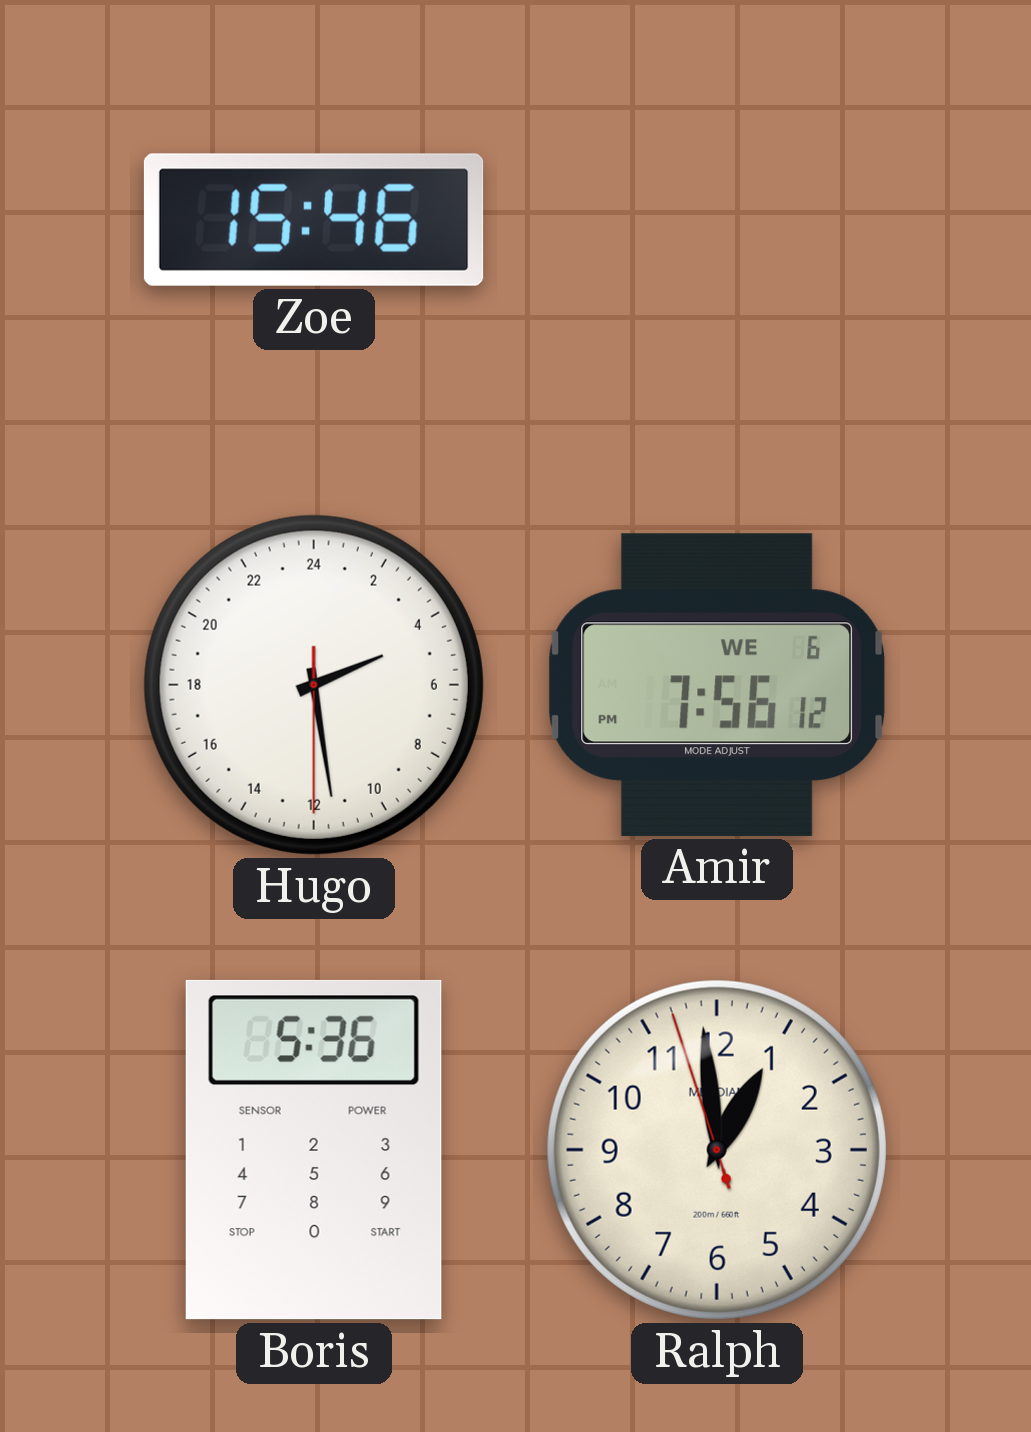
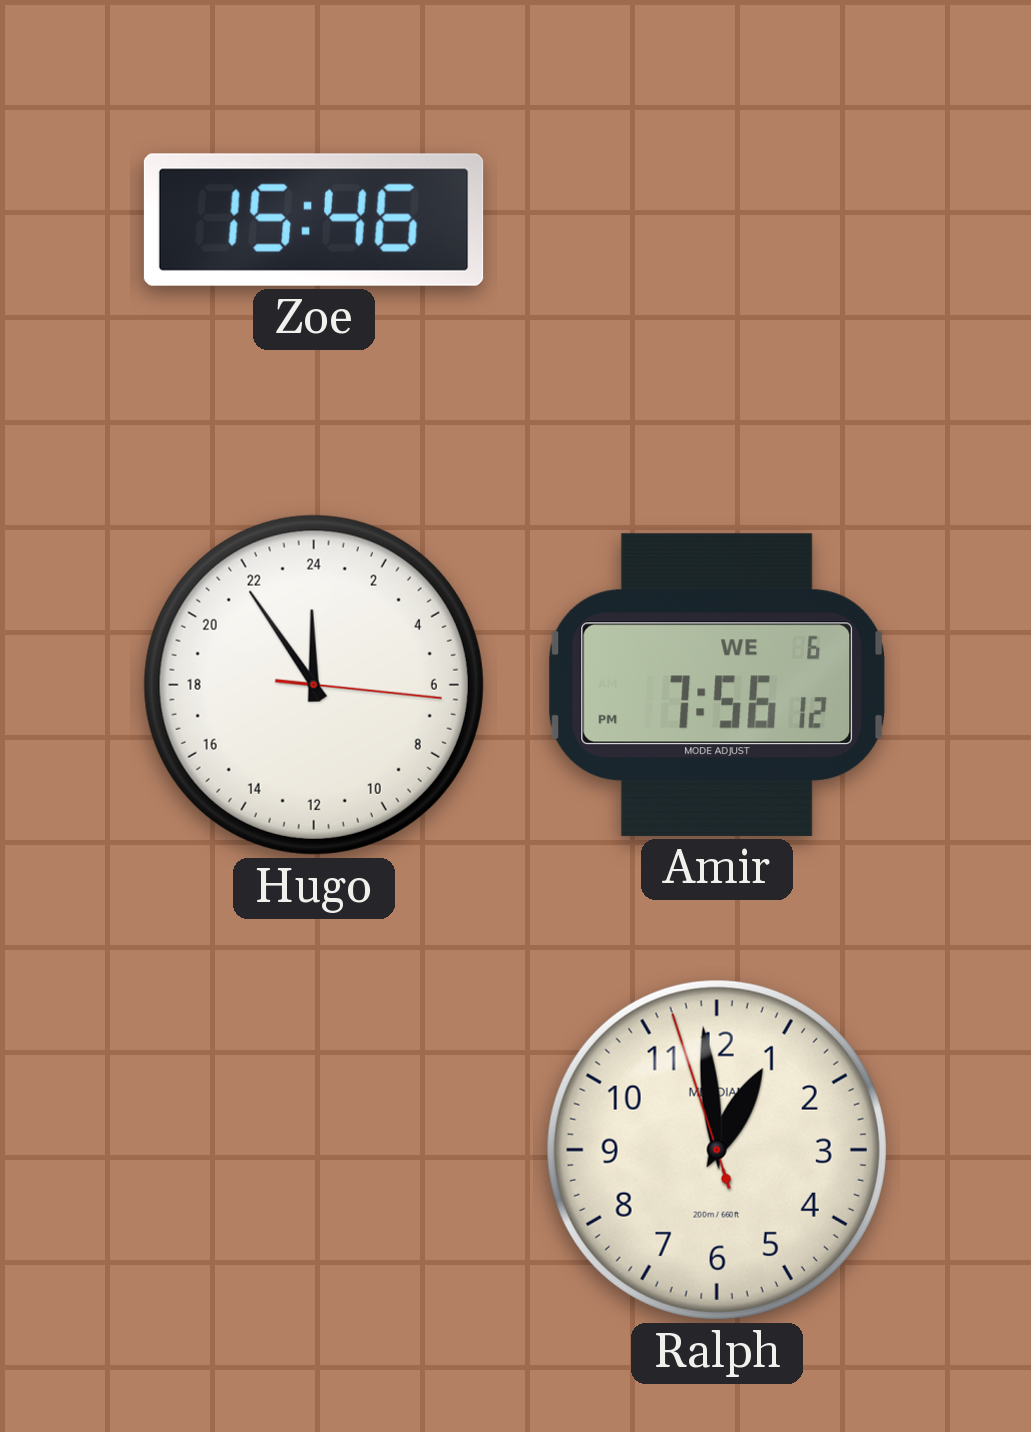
Hugo: 4:28 -> 23:54
Boris: 5:36 -> none
